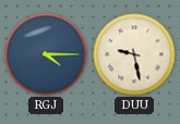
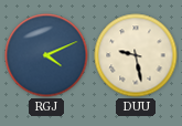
RGJ: 4:15 -> 4:11
